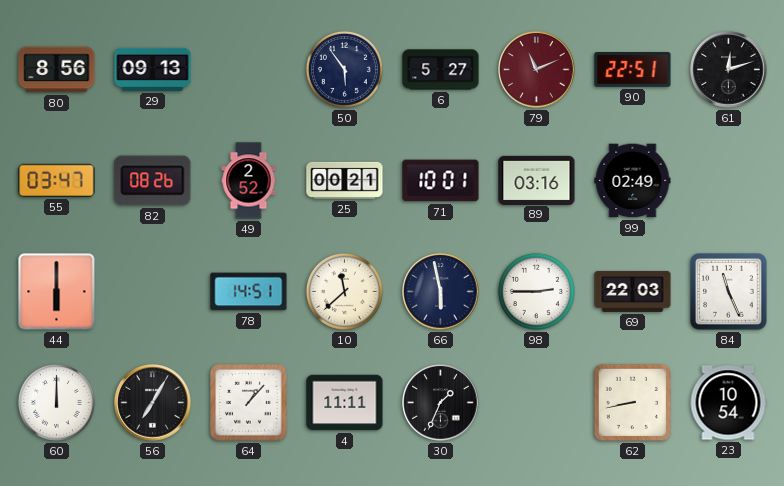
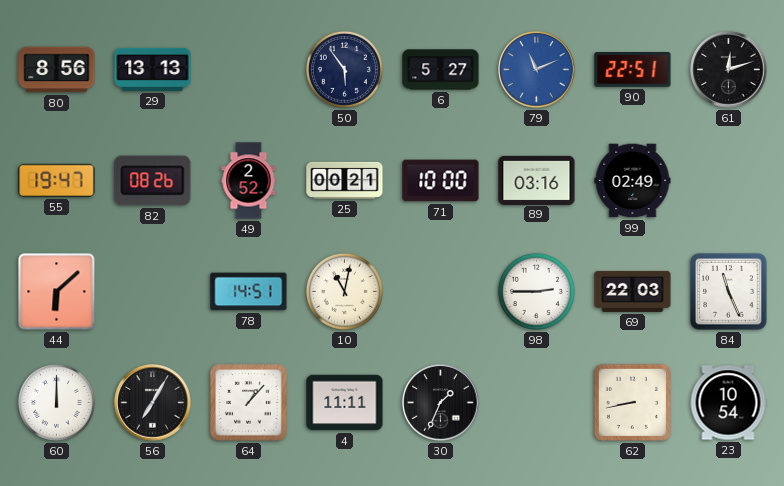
29: 09:13 -> 13:13
79 dial: burgundy -> blue
55: 03:47 -> 19:47
71: 10:01 -> 10:00
44: 6:00 -> 6:08
10: 11:38 -> 11:02
66: 5:58 -> none
